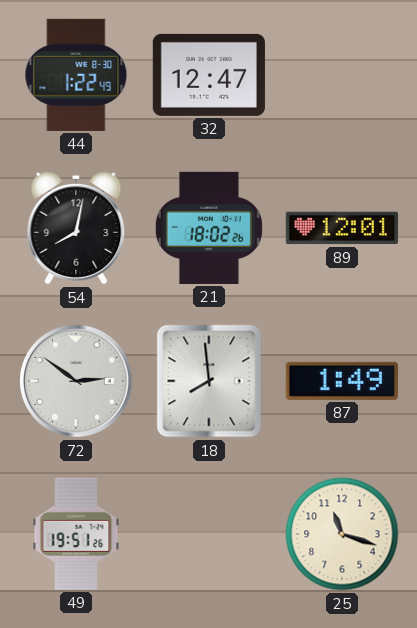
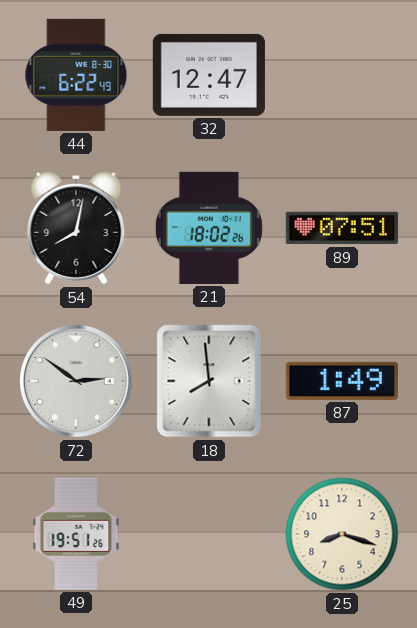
44: 1:22 -> 6:22
89: 12:01 -> 07:51
25: 11:18 -> 8:18
